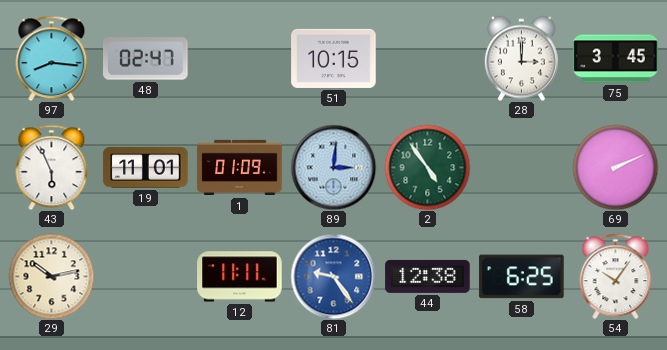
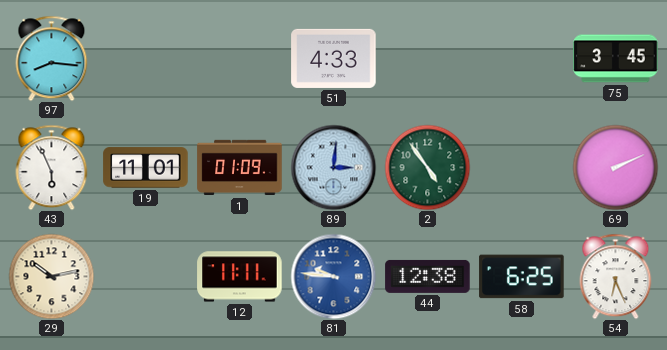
48: 02:47 -> none
51: 10:15 -> 4:33
28: 3:00 -> none
81: 9:24 -> 9:46
54: 10:06 -> 6:26
